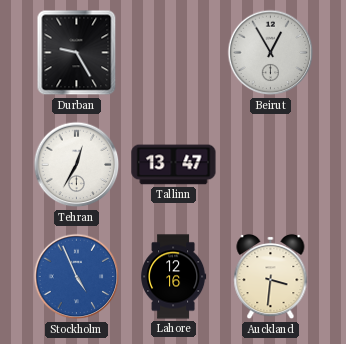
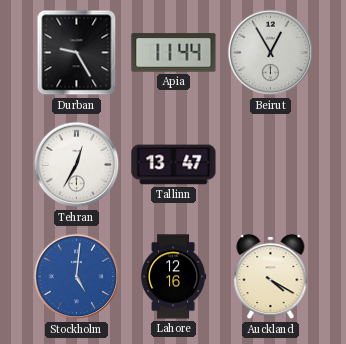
Apia: none -> 11:44
Stockholm: 4:56 -> 5:01
Auckland: 3:31 -> 4:20
